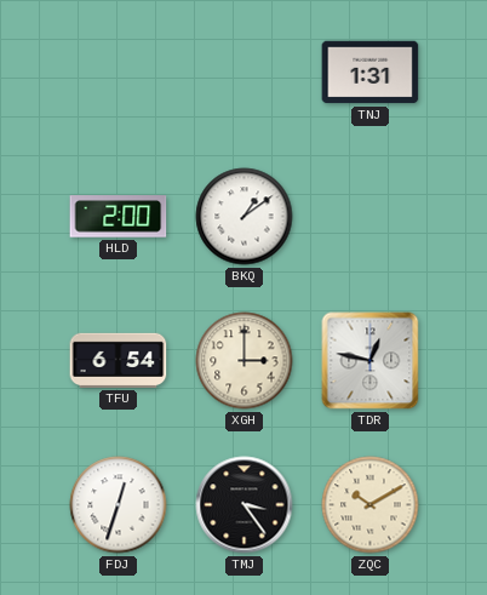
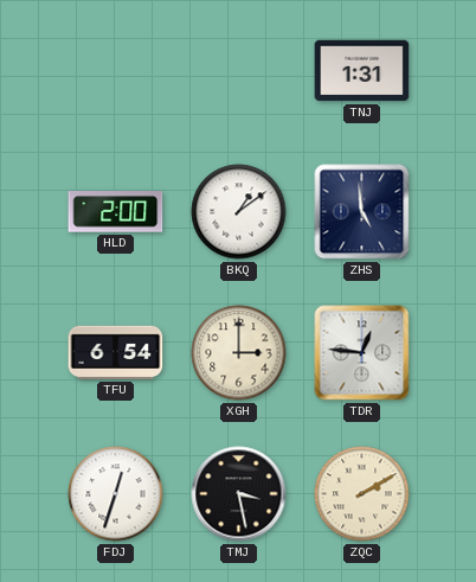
ZHS: none -> 4:59
TDR: 12:47 -> 12:46
TMJ: 3:24 -> 3:28
ZQC: 10:10 -> 2:10
